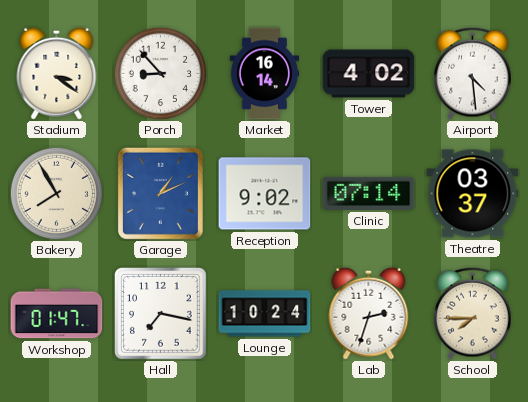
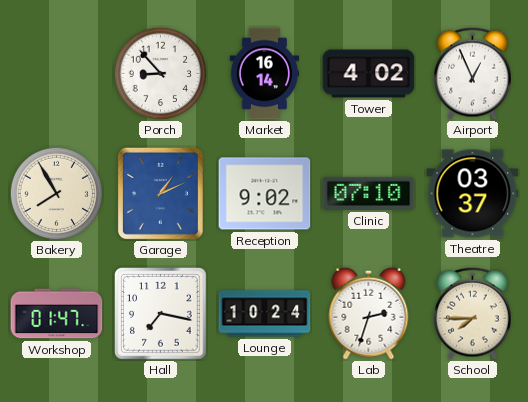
Stadium: 3:21 -> none
Airport: 4:29 -> 12:56
Clinic: 07:14 -> 07:10
